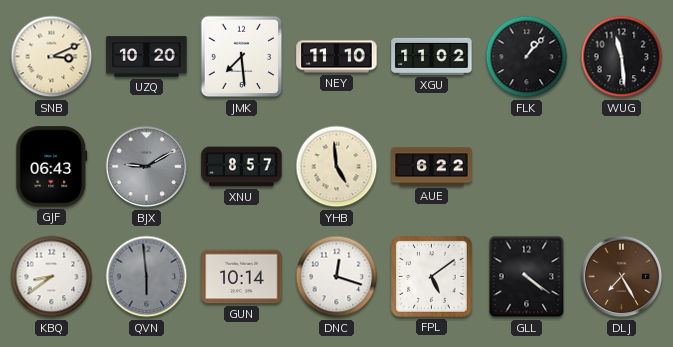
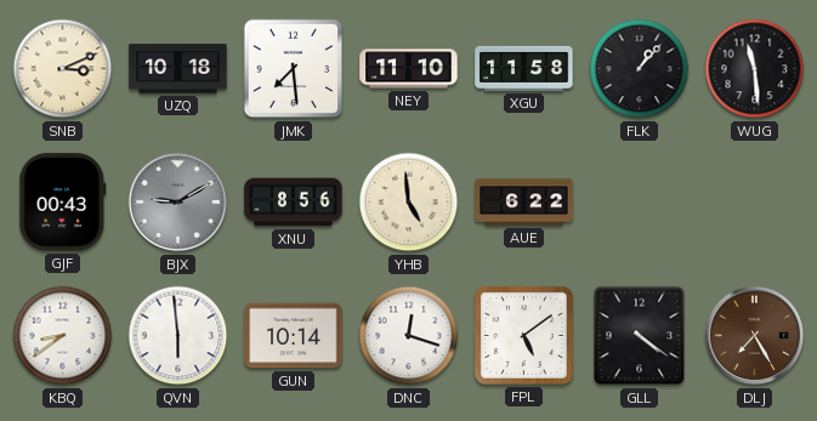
UZQ: 10:20 -> 10:18
XGU: 11:02 -> 11:58
GJF: 06:43 -> 00:43
XNU: 8:57 -> 8:56
QVN dial: grey -> white
